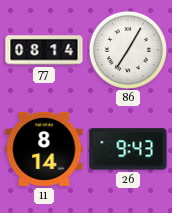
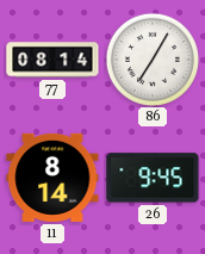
26: 9:43 -> 9:45
